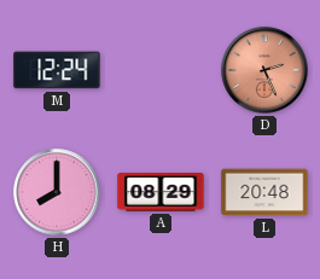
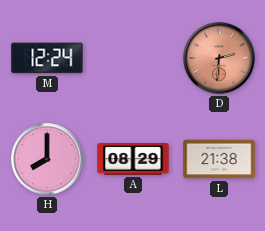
D: 2:26 -> 2:31
L: 20:48 -> 21:38
